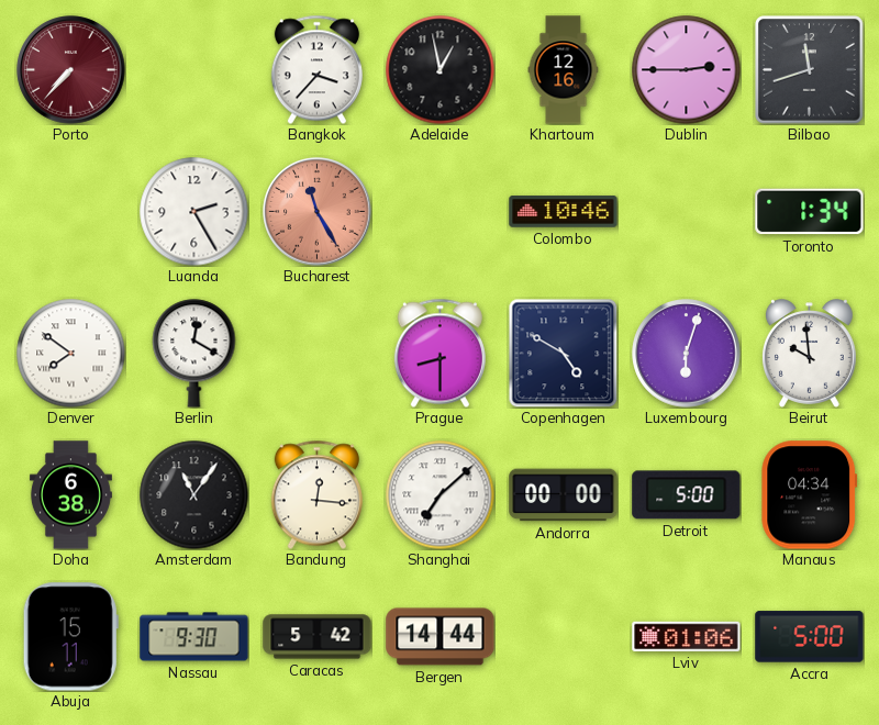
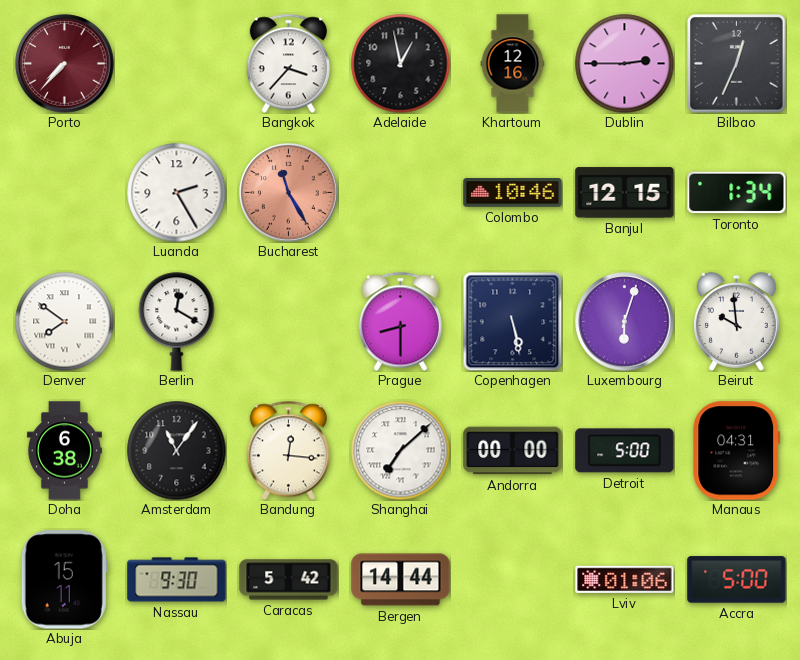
Bilbao: 11:42 -> 12:34
Banjul: none -> 12:15
Copenhagen: 4:50 -> 5:28
Manaus: 04:34 -> 04:31
